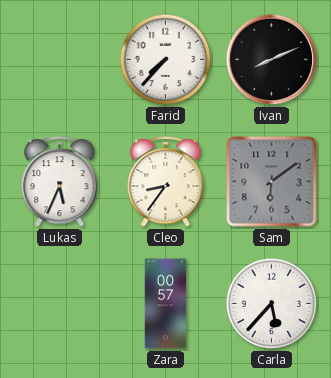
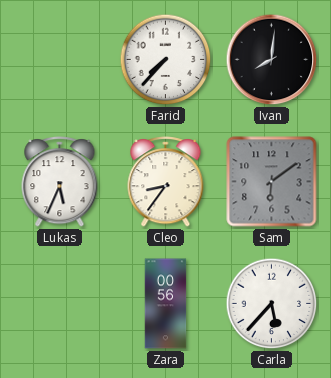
Ivan: 8:11 -> 8:01
Zara: 00:57 -> 00:56
